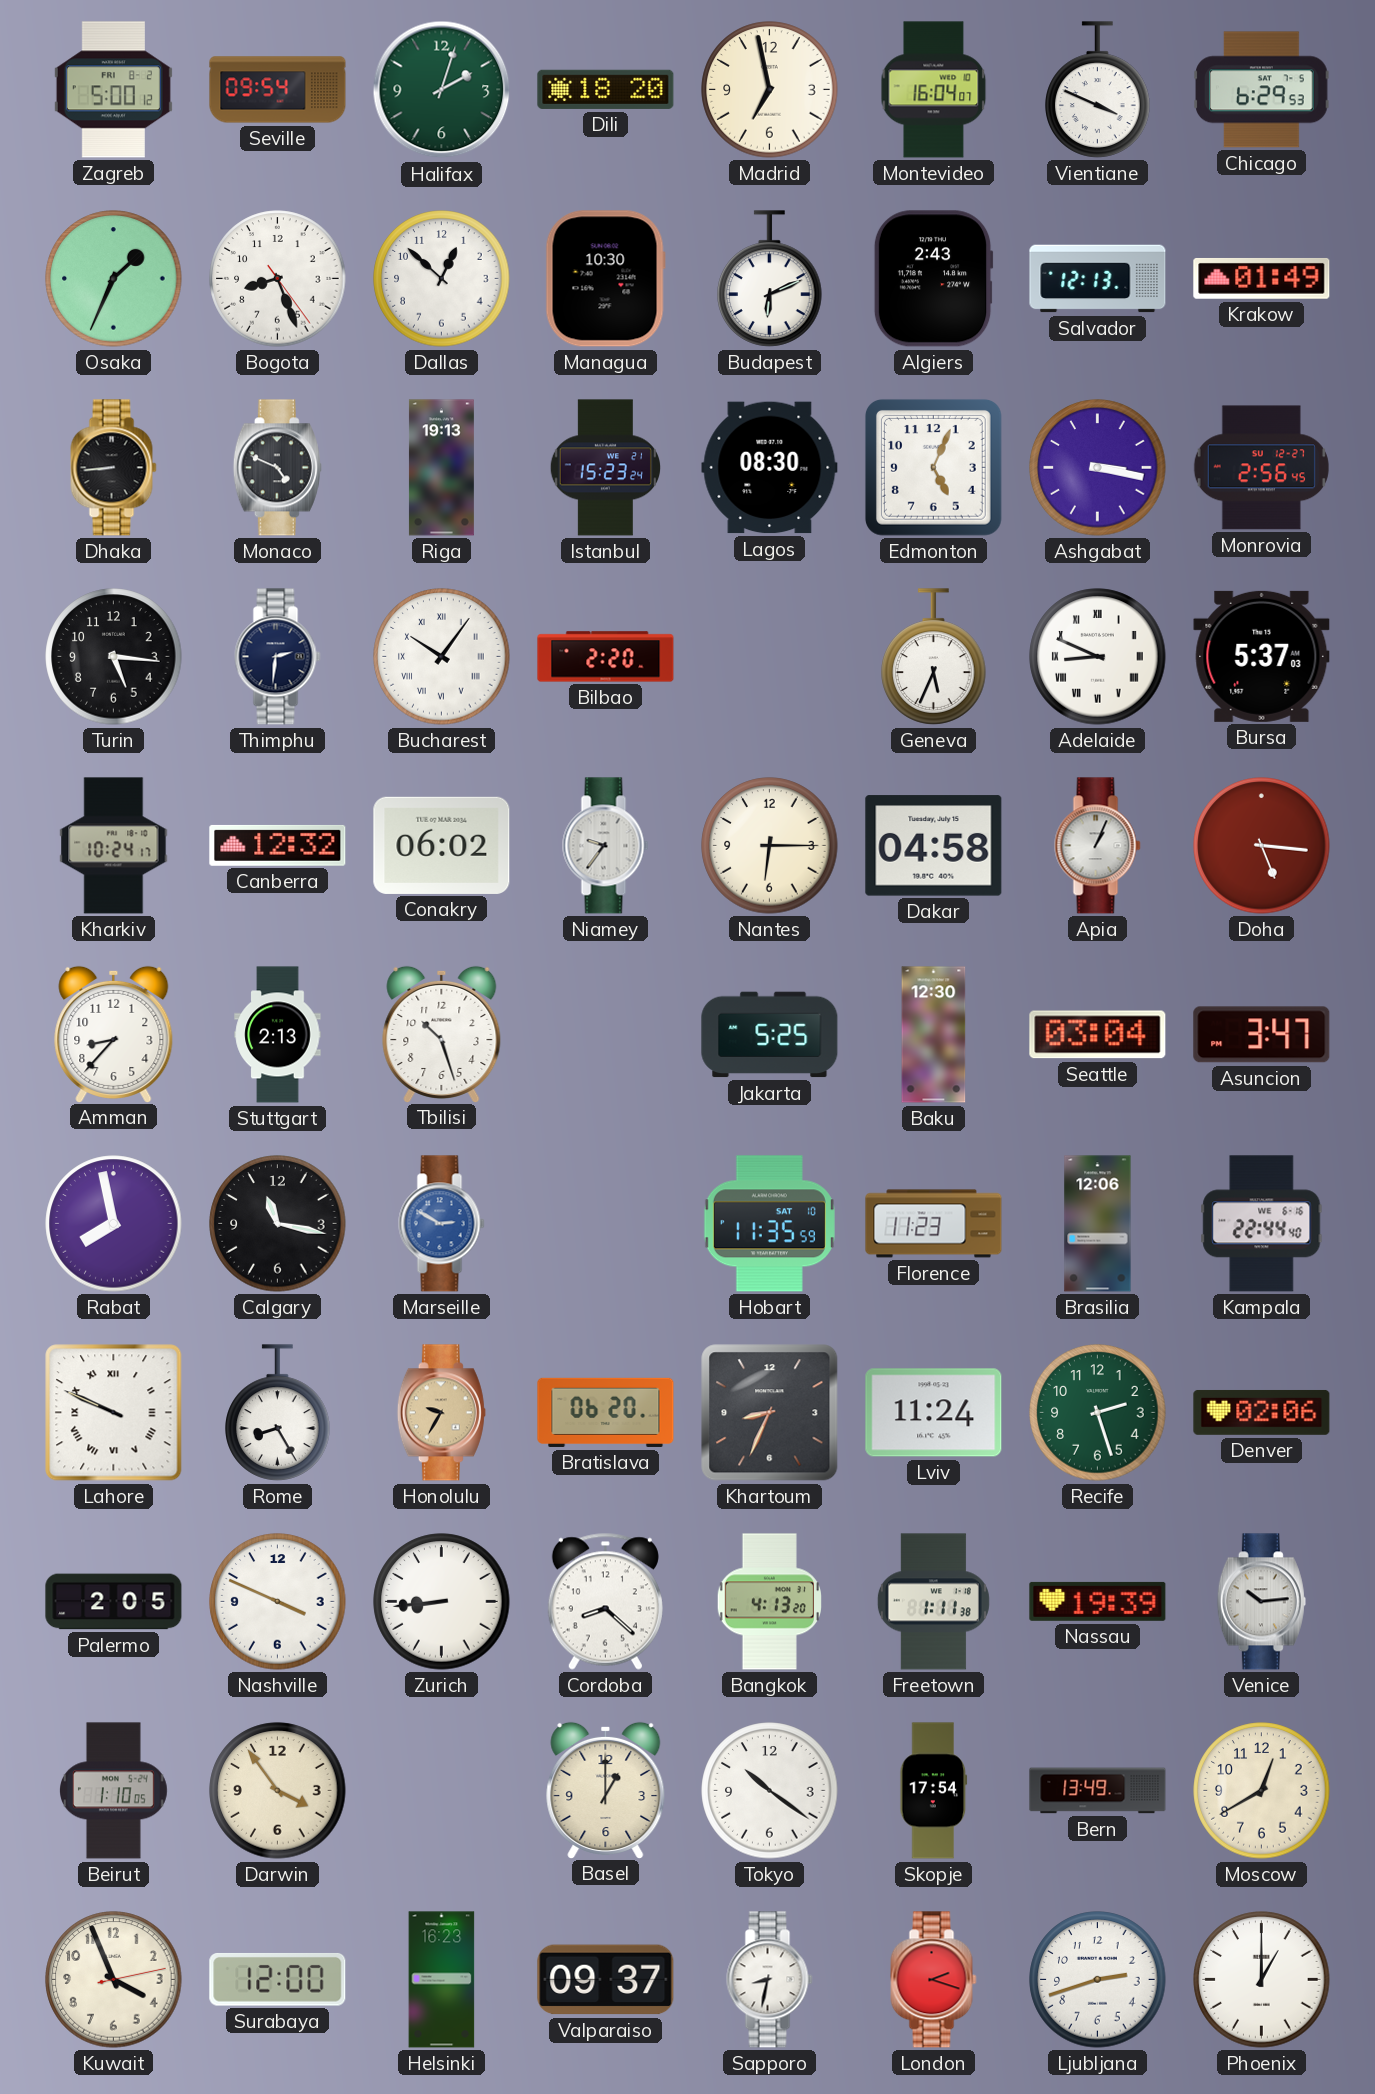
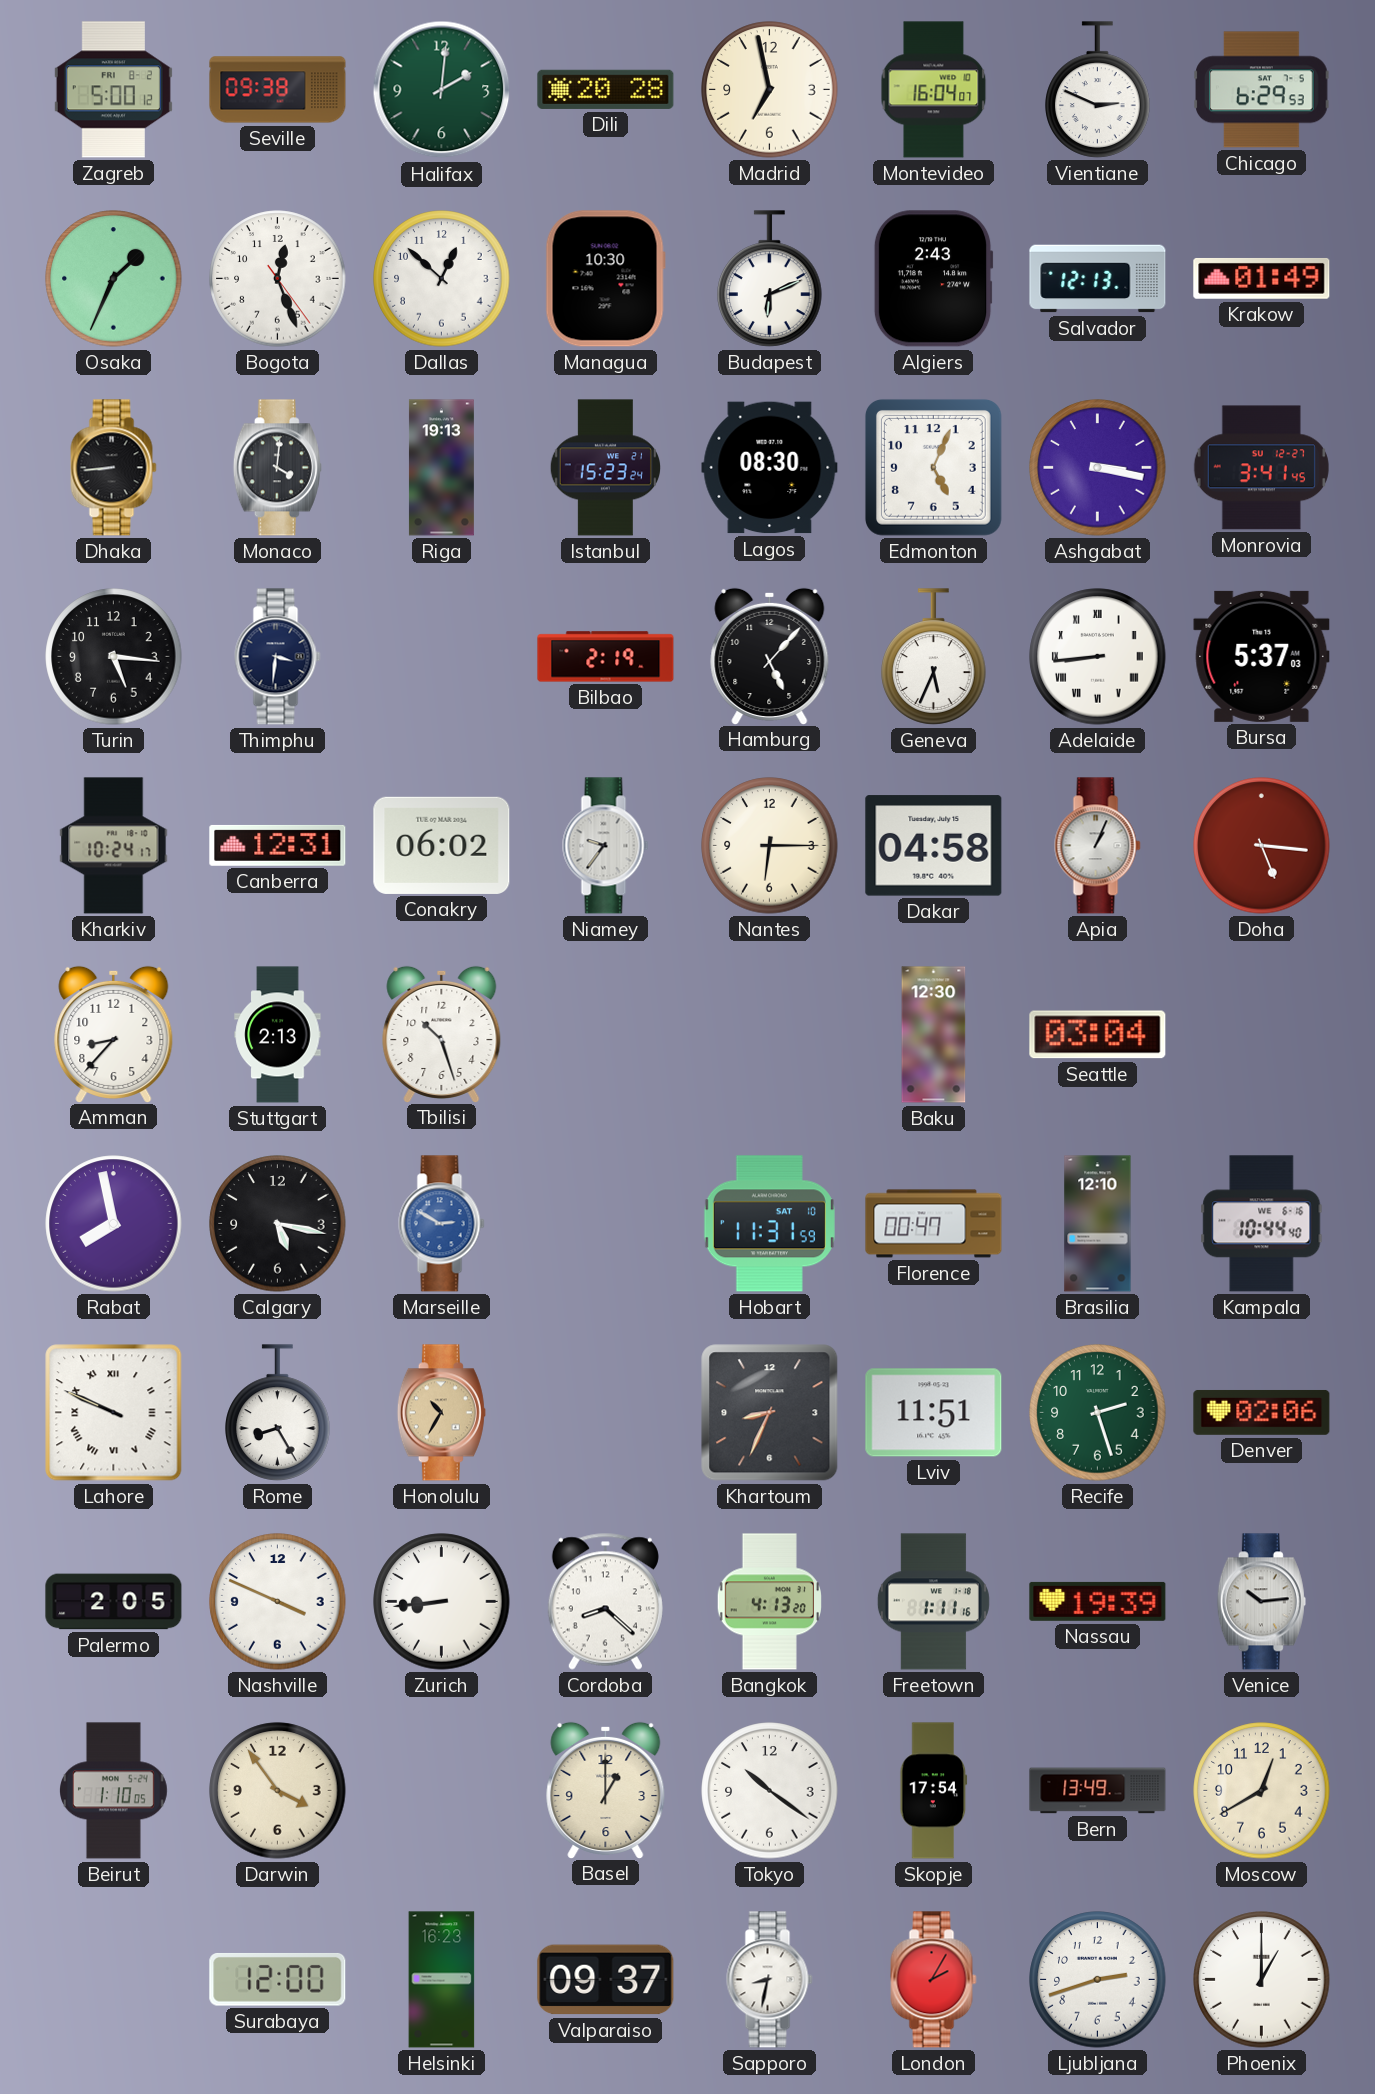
Seville: 09:54 -> 09:38
Halifax: 2:03 -> 2:01
Dili: 18:20 -> 20:28
Vientiane: 3:49 -> 2:49
Bogota: 8:26 -> 12:26
Monaco: 4:49 -> 4:01
Monrovia: 2:56 -> 3:41
Thimphu: 2:31 -> 3:31
Bucharest: 10:06 -> none
Bilbao: 2:20 -> 2:19
Hamburg: none -> 5:07
Adelaide: 8:49 -> 8:44
Canberra: 12:32 -> 12:31
Jakarta: 5:25 -> none
Asuncion: 3:47 -> none
Calgary: 11:17 -> 5:17
Hobart: 11:35 -> 11:31
Florence: 11:23 -> 00:47
Brasilia: 12:06 -> 12:10
Kampala: 22:44 -> 10:44
Honolulu: 9:35 -> 10:35
Bratislava: 06:20 -> none
Lviv: 11:24 -> 11:51
Freetown: 1:11:38 -> 1:11:16
Kuwait: 3:56 -> none
London: 2:18 -> 2:05
